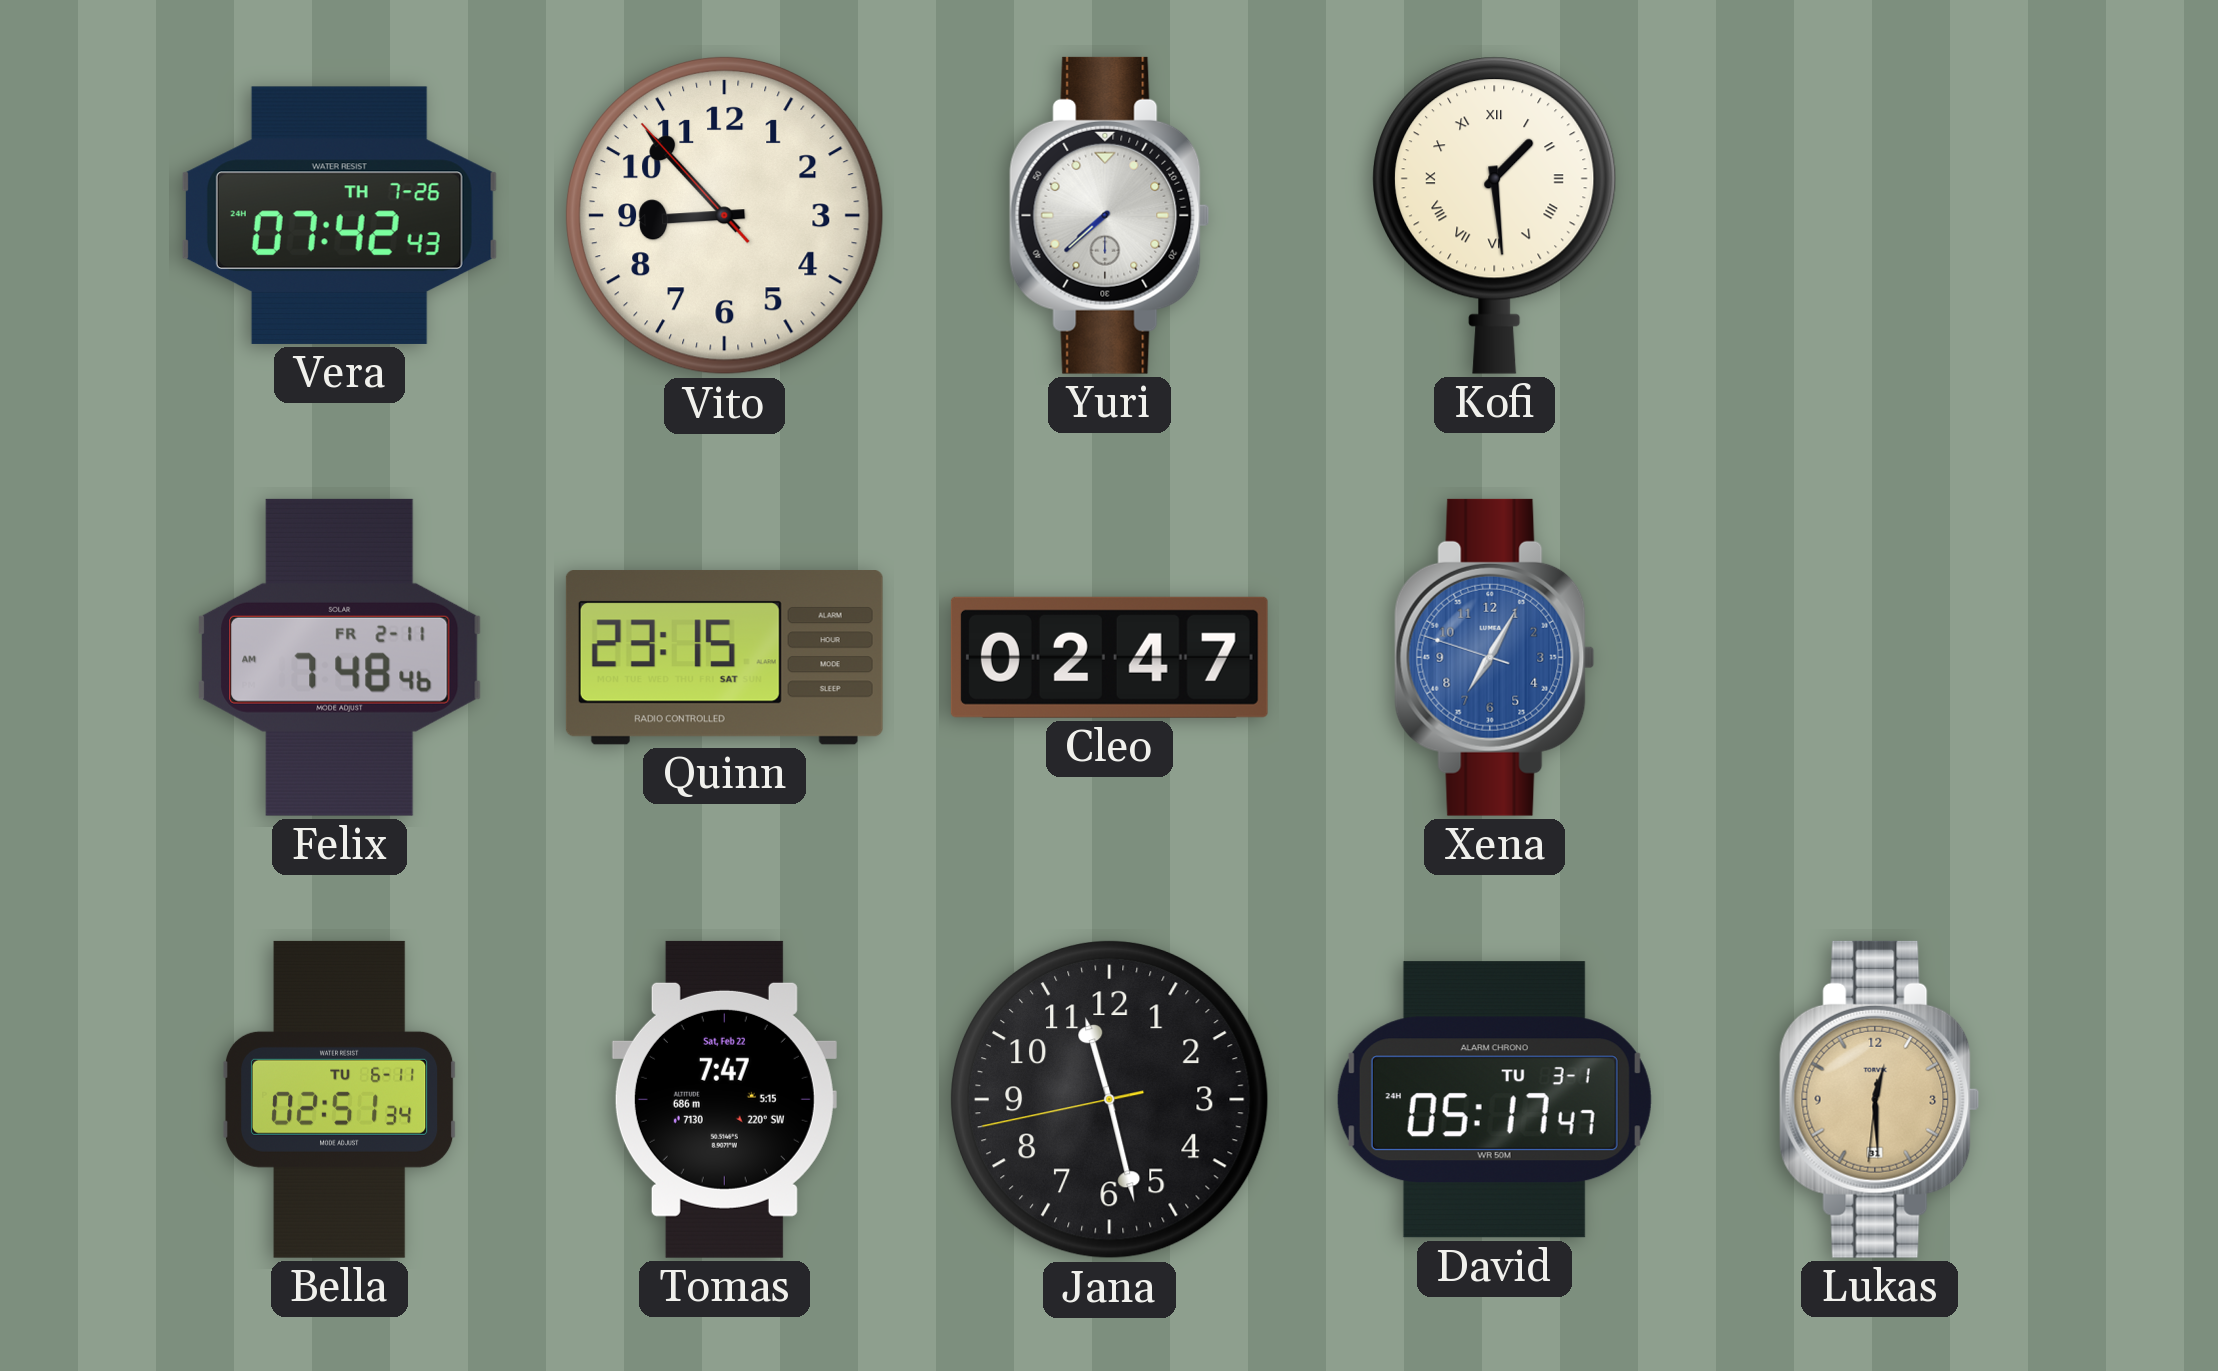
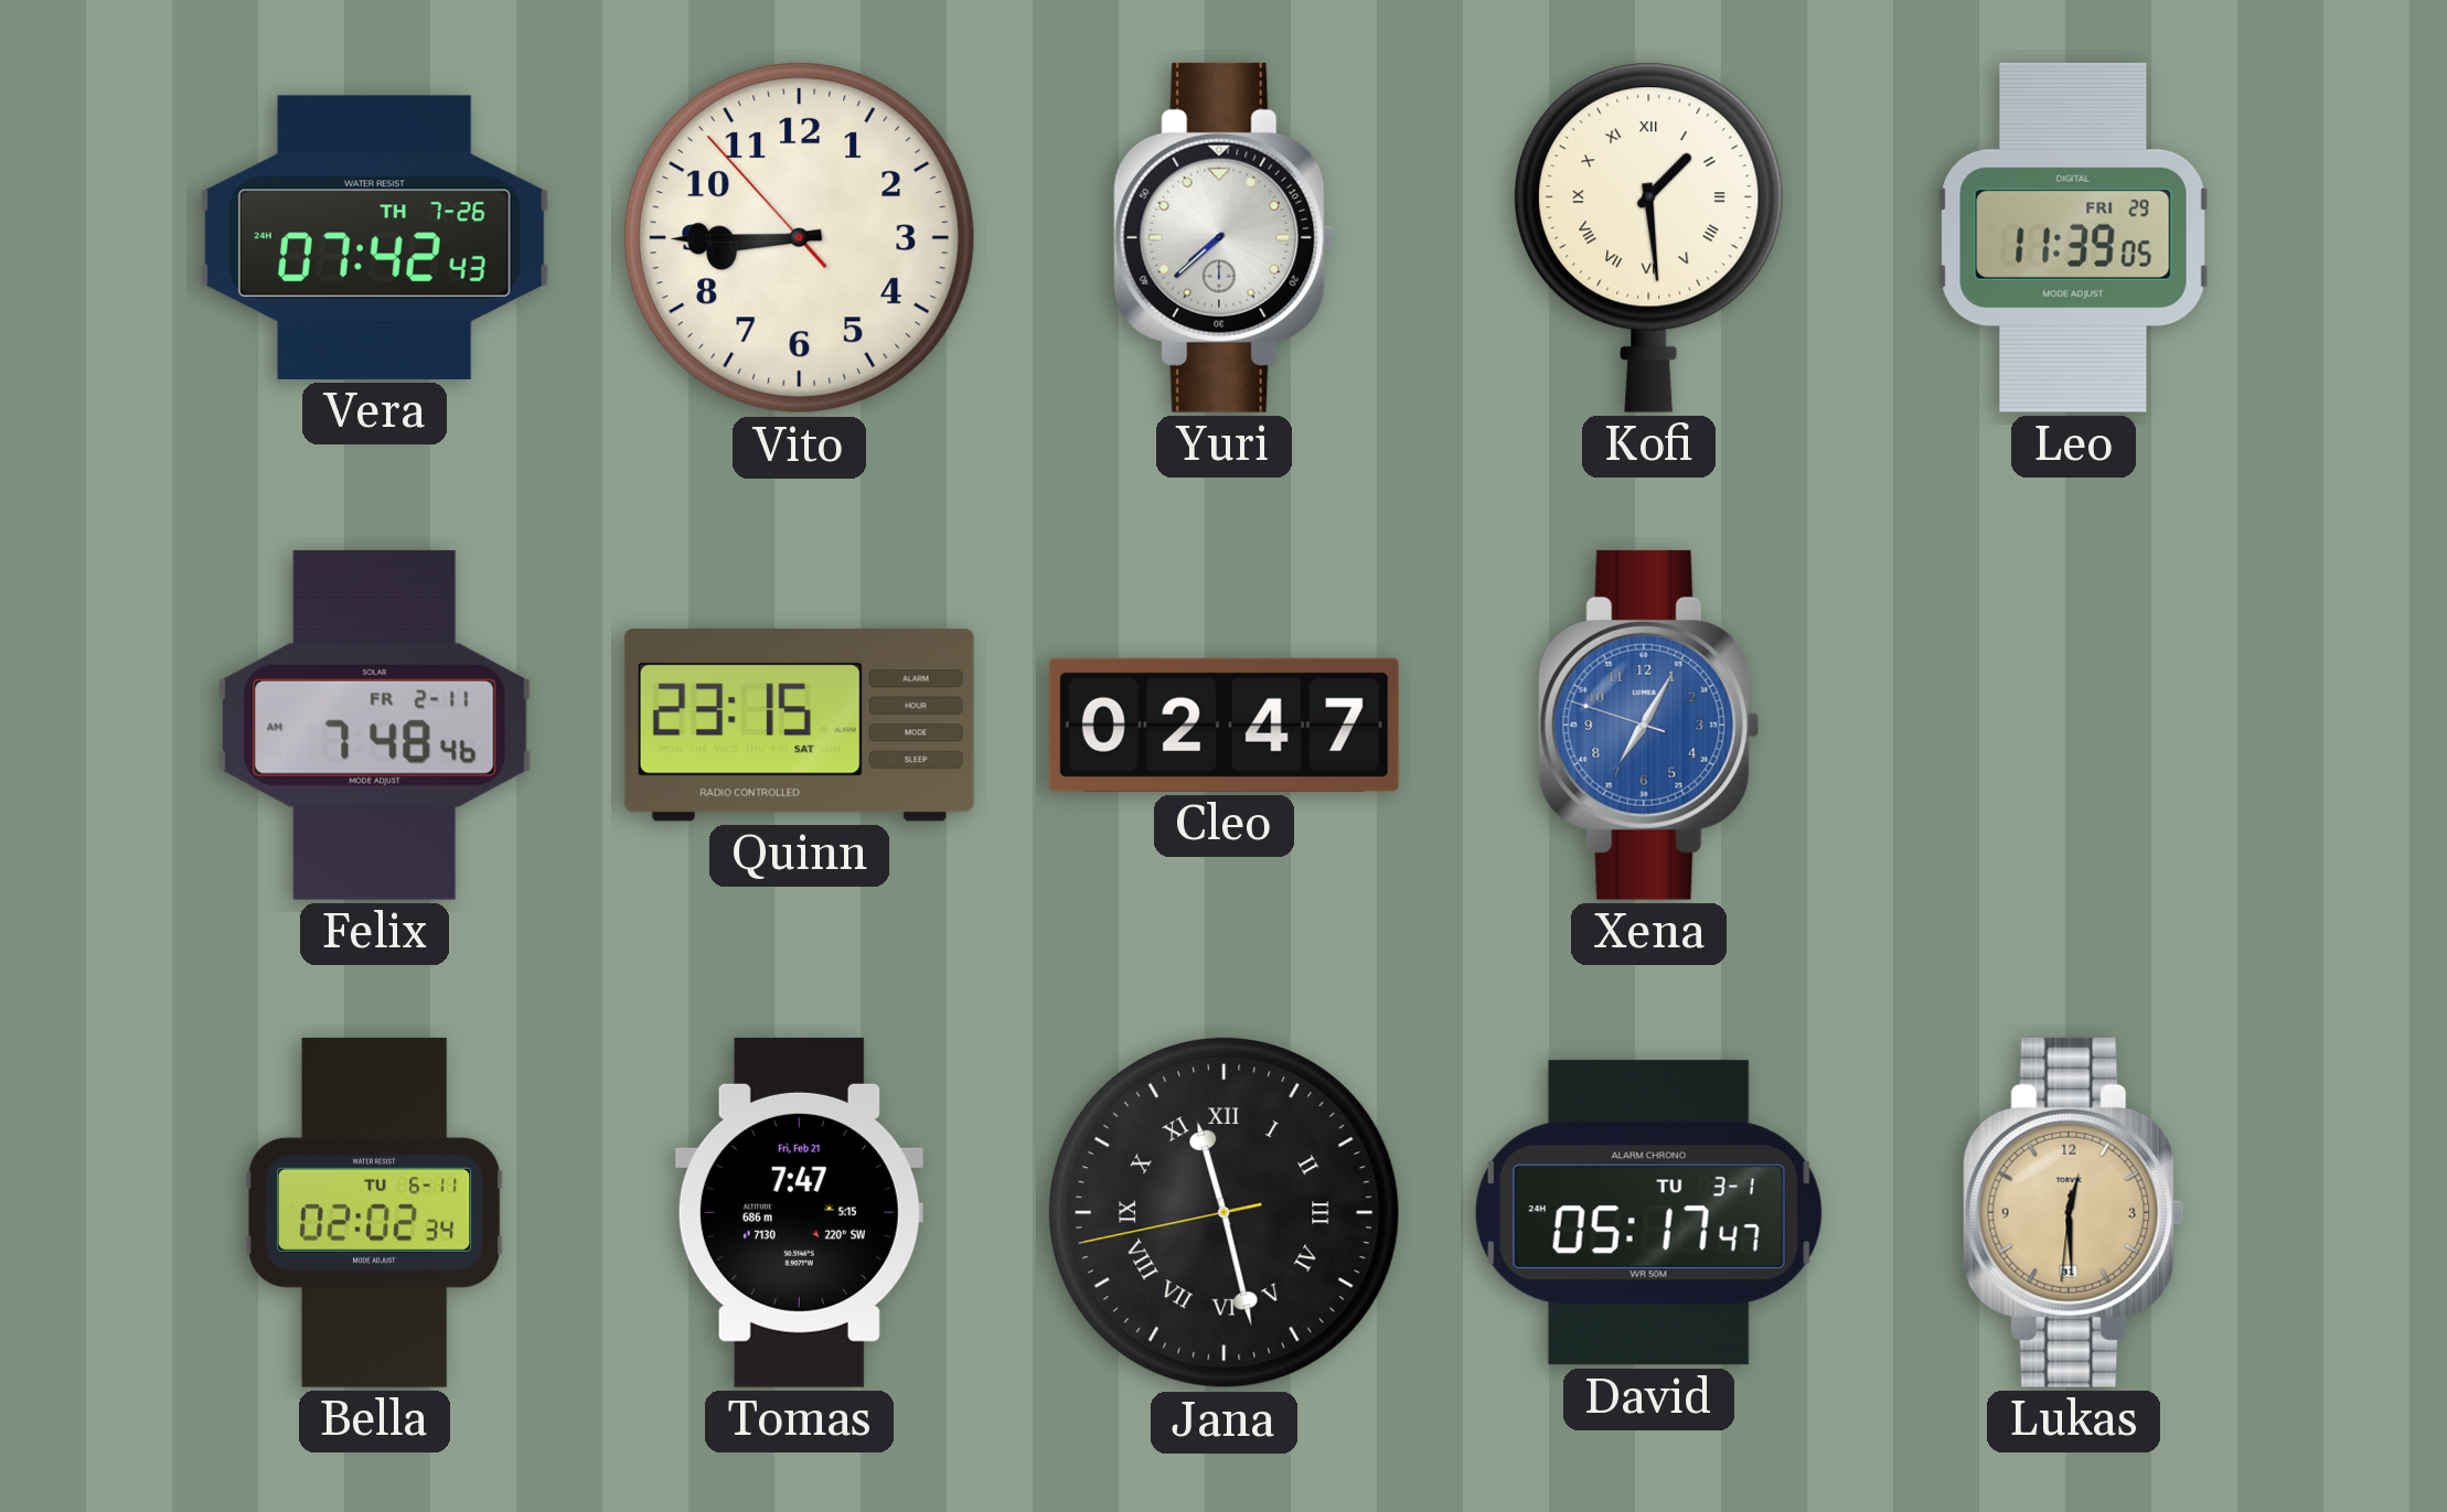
Vito: 8:52 -> 8:44
Leo: none -> 11:39
Bella: 02:51 -> 02:02
Tomas date: Sat, Feb 22 -> Fri, Feb 21
Jana numerals: Arabic -> Roman
